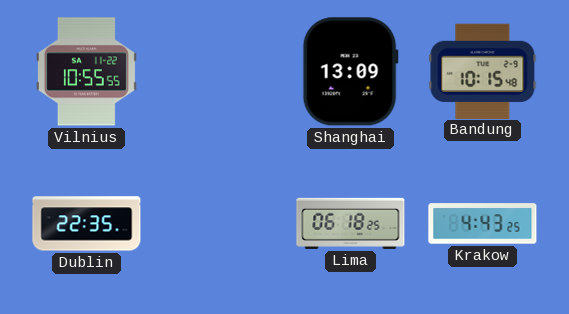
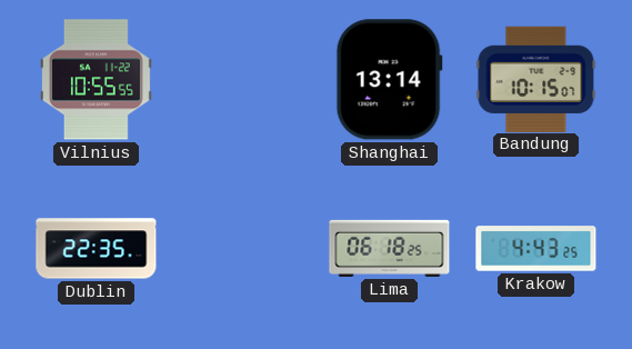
Shanghai: 13:09 -> 13:14
Bandung: 10:15:48 -> 10:15:07
